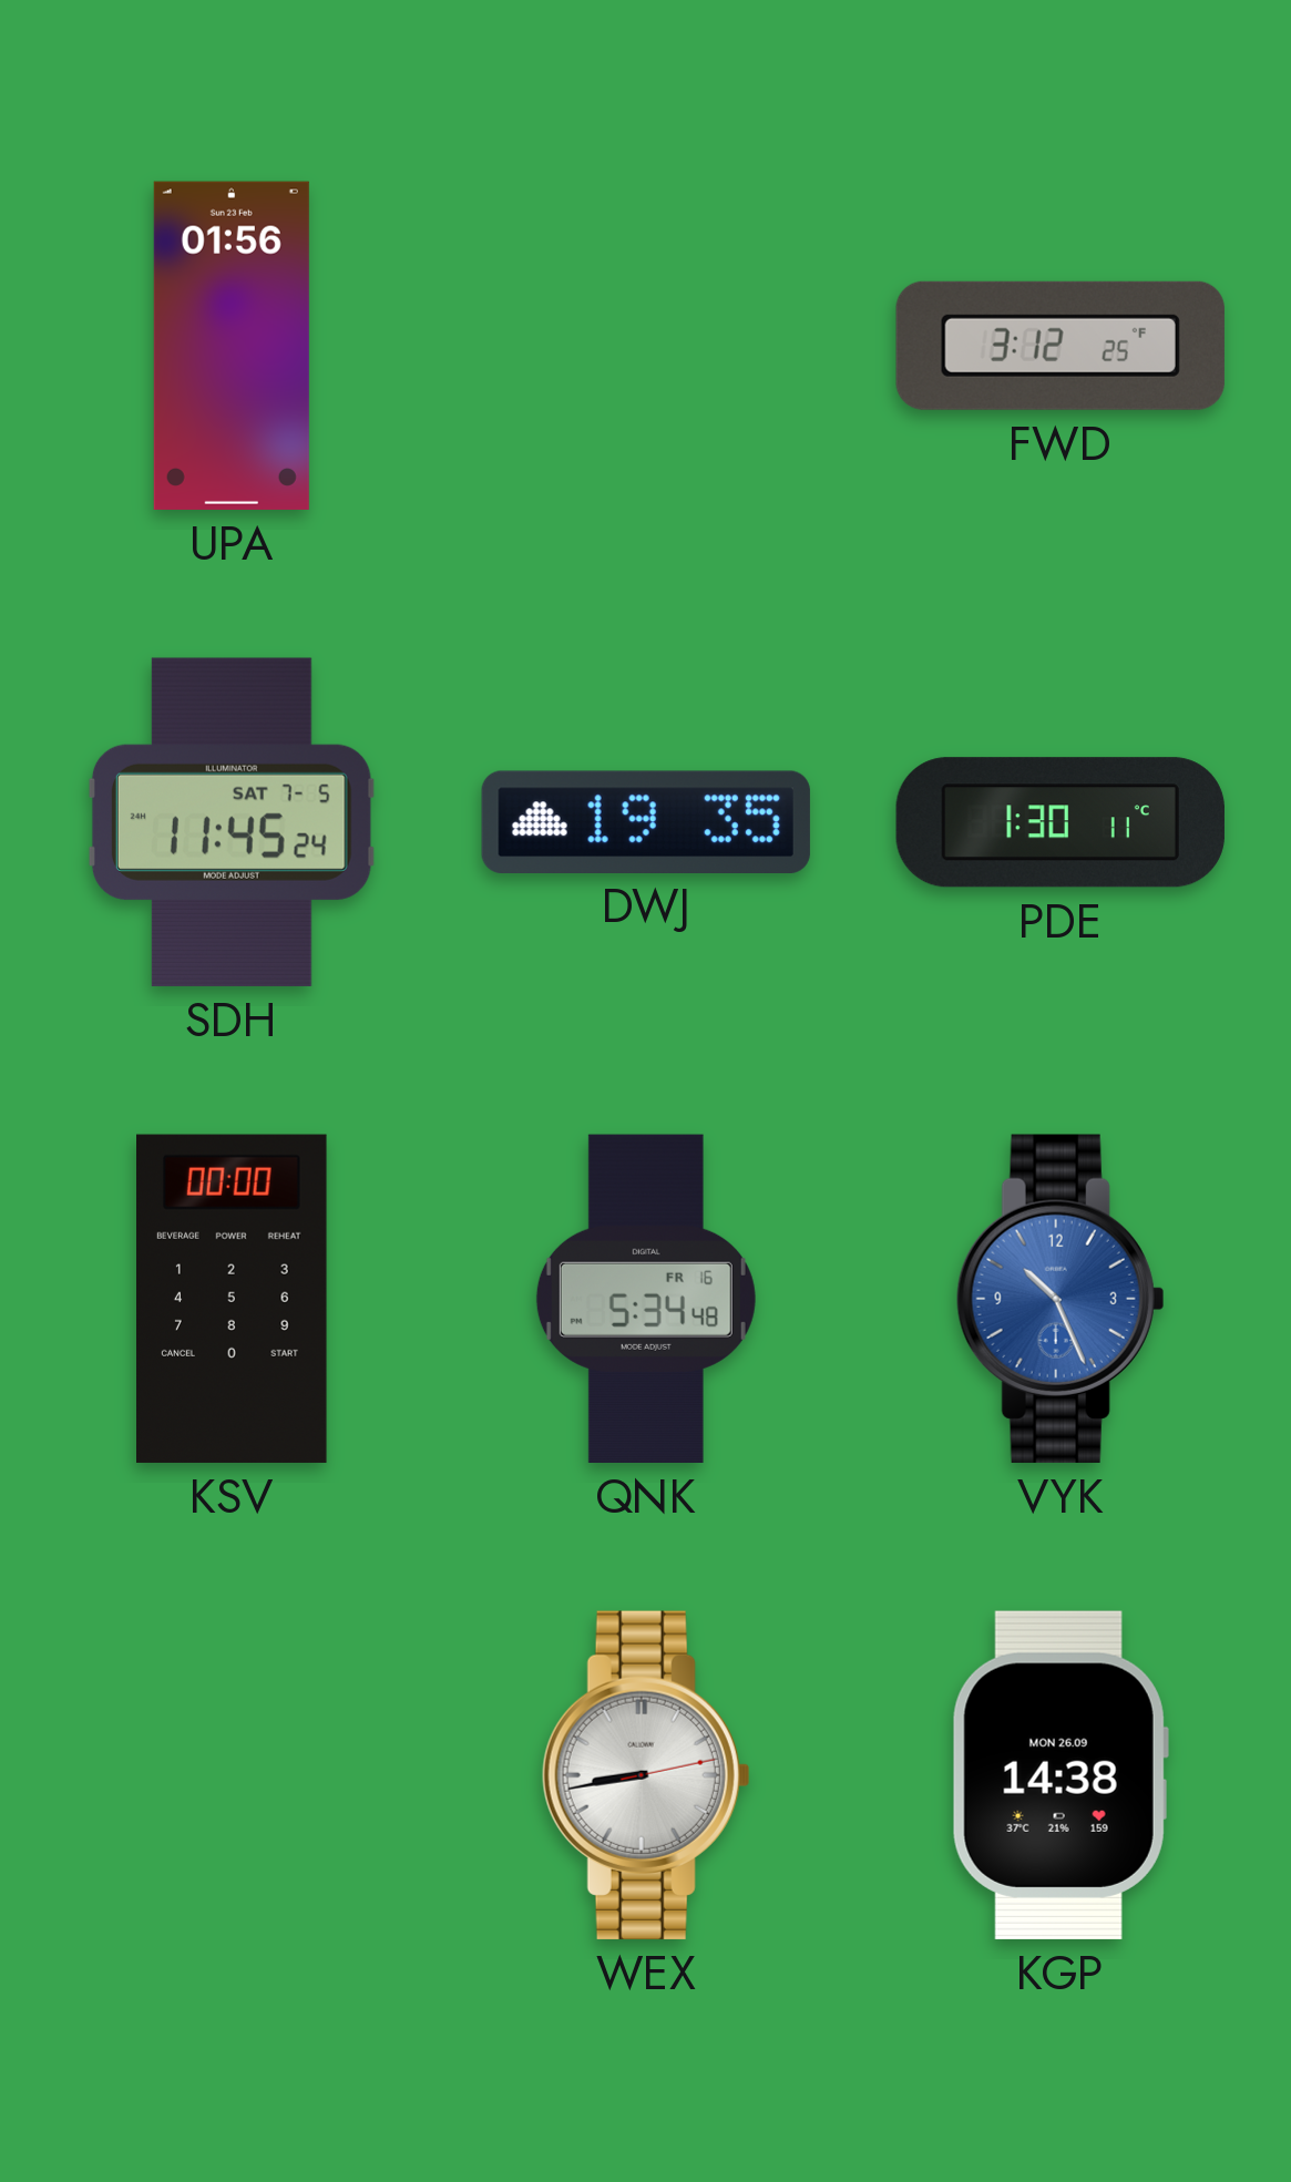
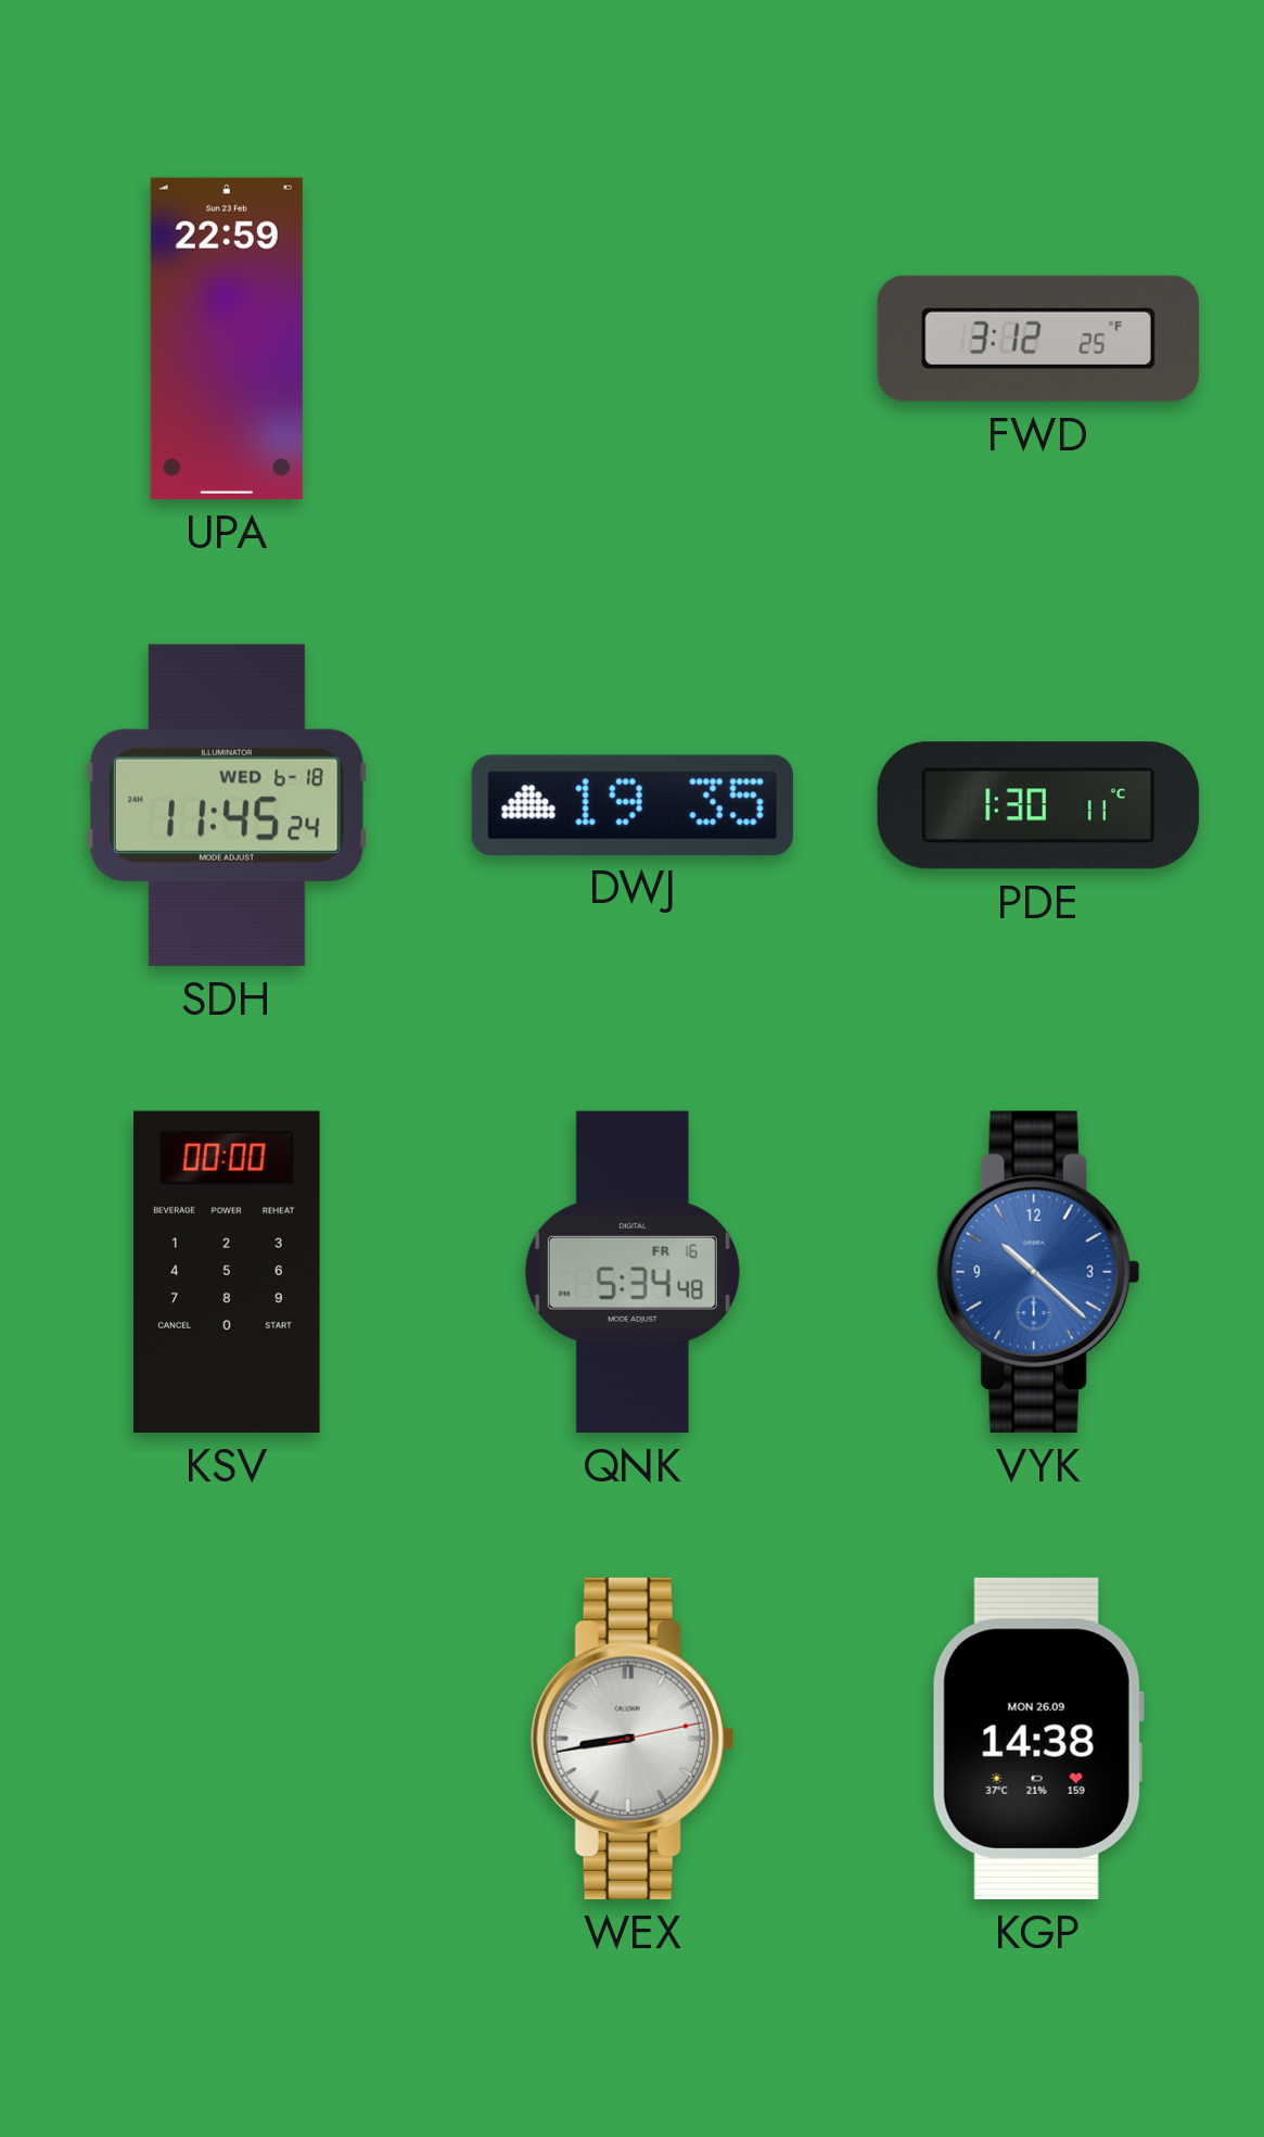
UPA: 01:56 -> 22:59
SDH date: SAT 7-5 -> WED 6-18
VYK: 10:26 -> 10:22
